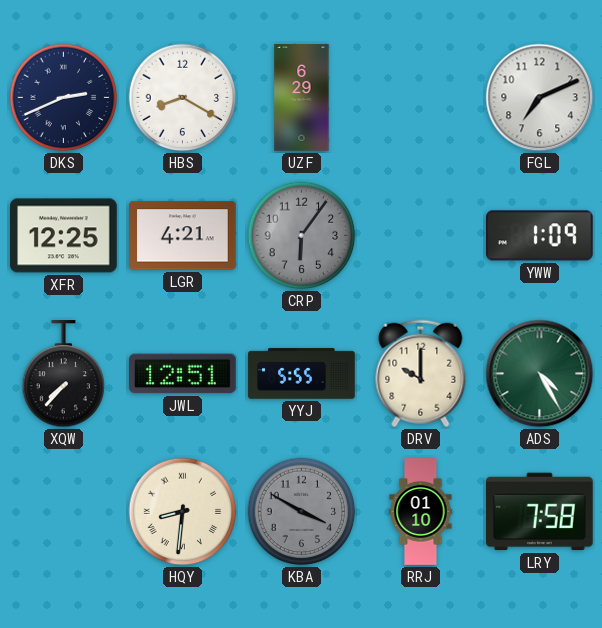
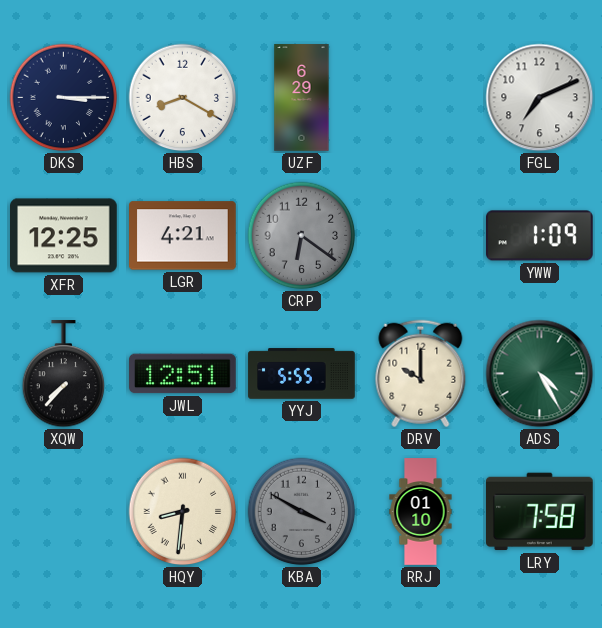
DKS: 2:41 -> 3:15
CRP: 6:06 -> 6:21
